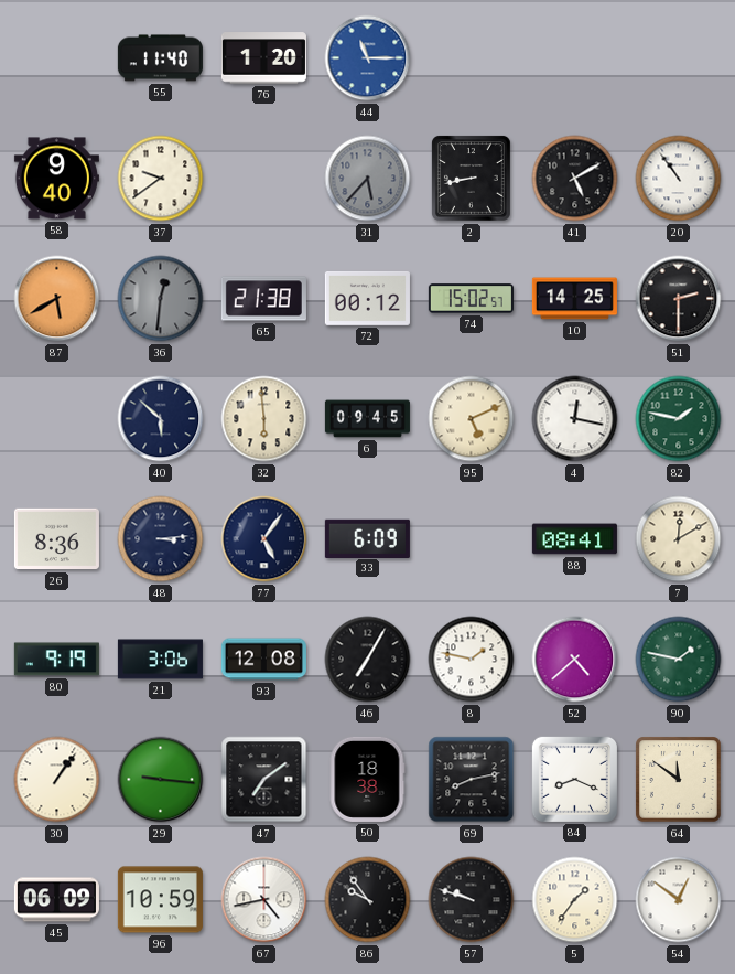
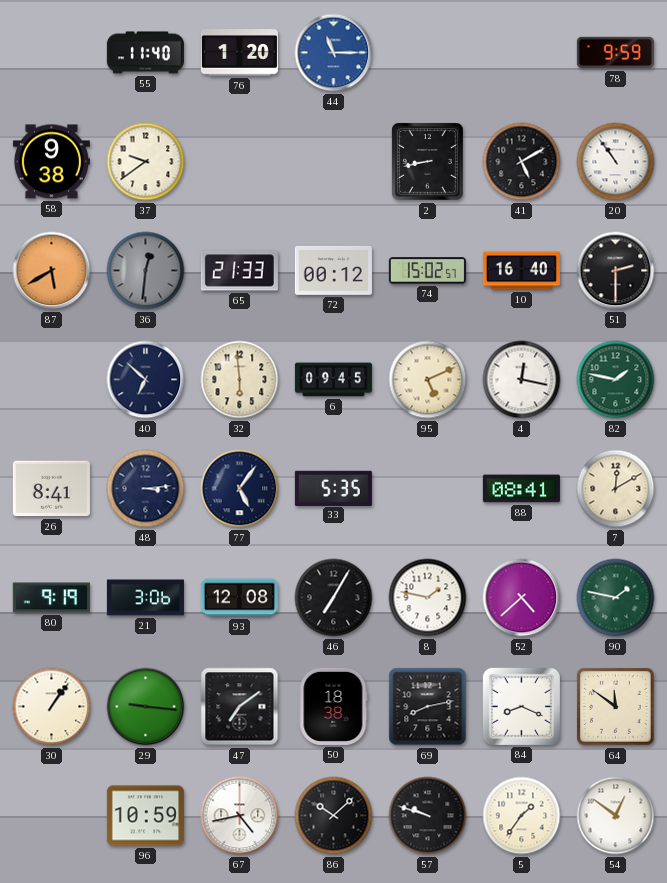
78: none -> 9:59
58: 9:40 -> 9:38
31: 5:37 -> none
65: 21:38 -> 21:33
10: 14:25 -> 16:40
40: 5:52 -> 6:52
26: 8:36 -> 8:41
33: 6:09 -> 5:35
45: 06:09 -> none
86: 9:54 -> 10:08
